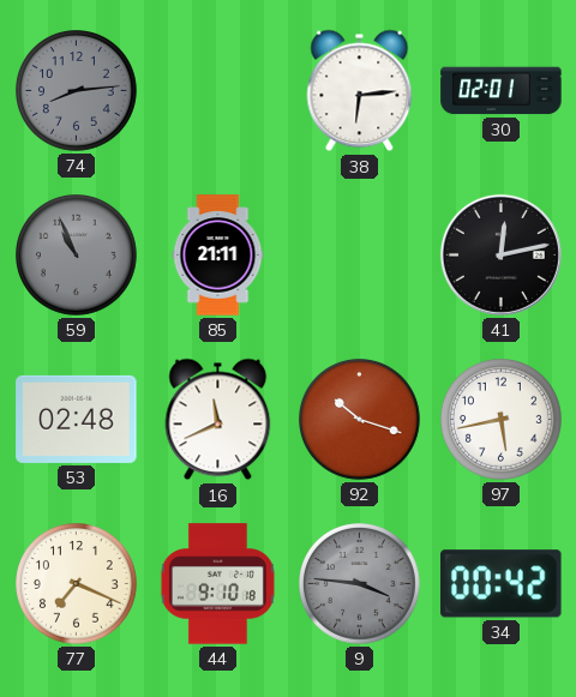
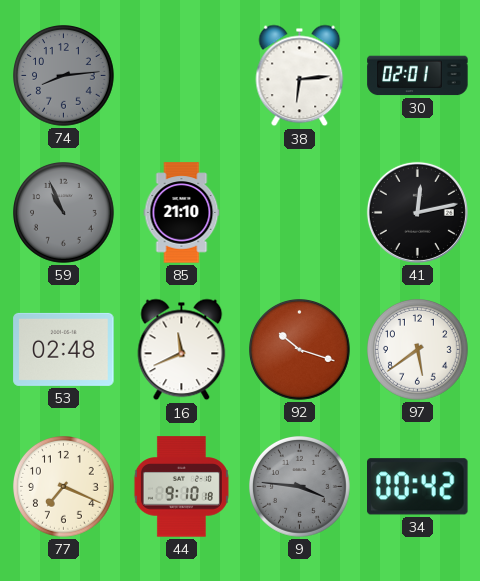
85: 21:11 -> 21:10
97: 5:43 -> 5:39
